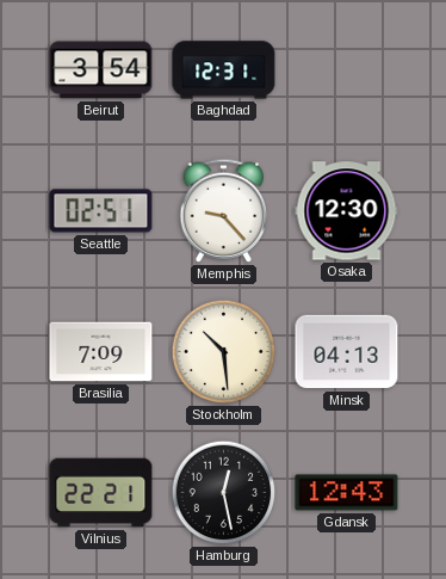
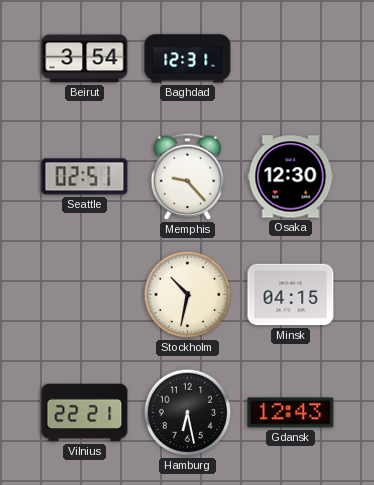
Brasilia: 7:09 -> none
Stockholm: 10:29 -> 10:32
Minsk: 04:13 -> 04:15
Hamburg: 12:28 -> 6:28
